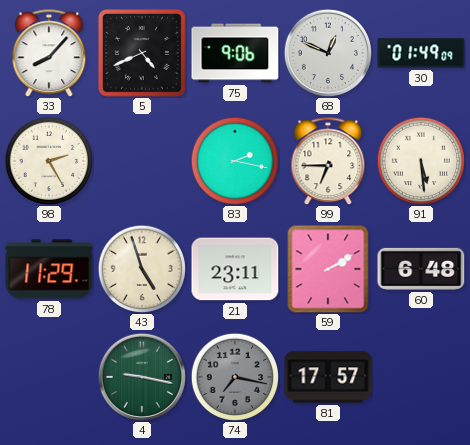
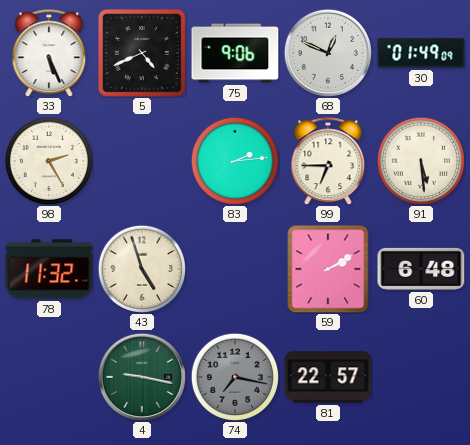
33: 8:07 -> 5:26
83: 2:17 -> 2:14
78: 11:29 -> 11:32
21: 23:11 -> none
81: 17:57 -> 22:57
